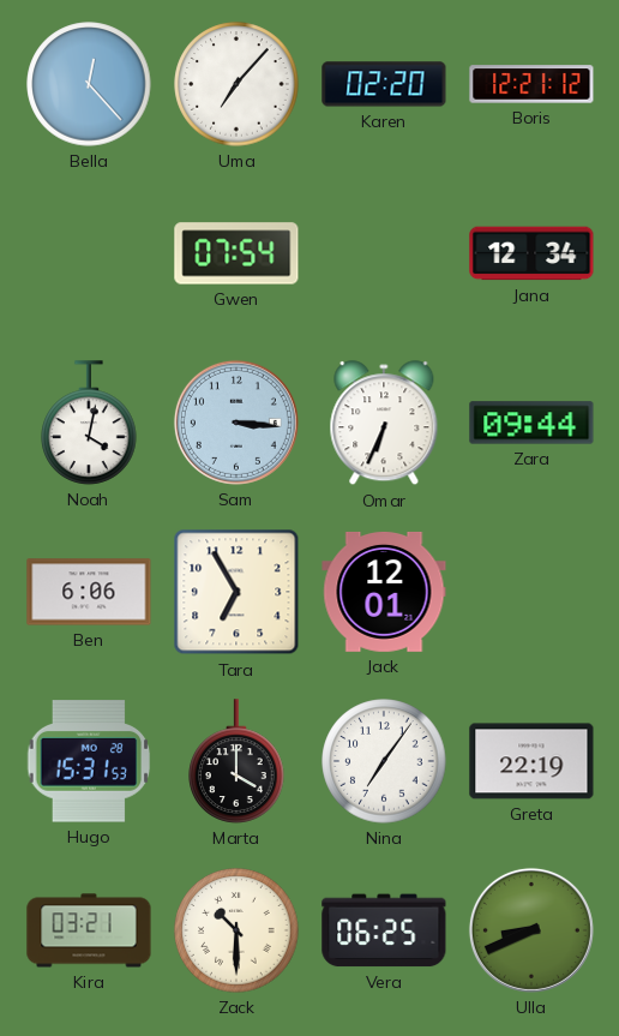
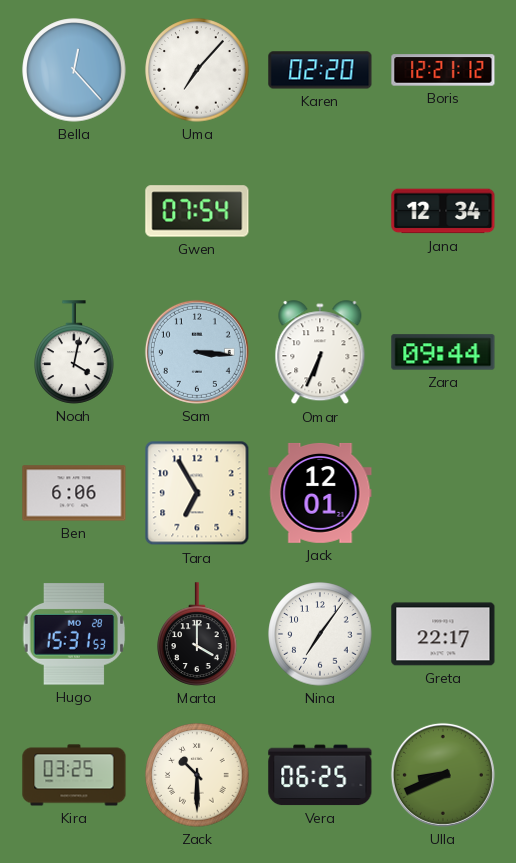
Greta: 22:19 -> 22:17
Kira: 03:21 -> 03:25
